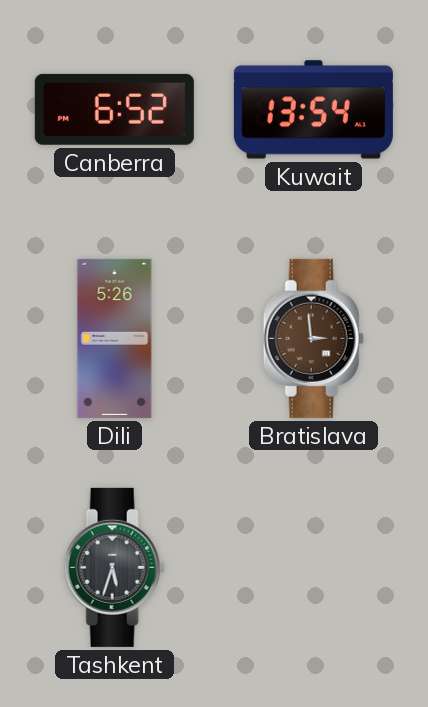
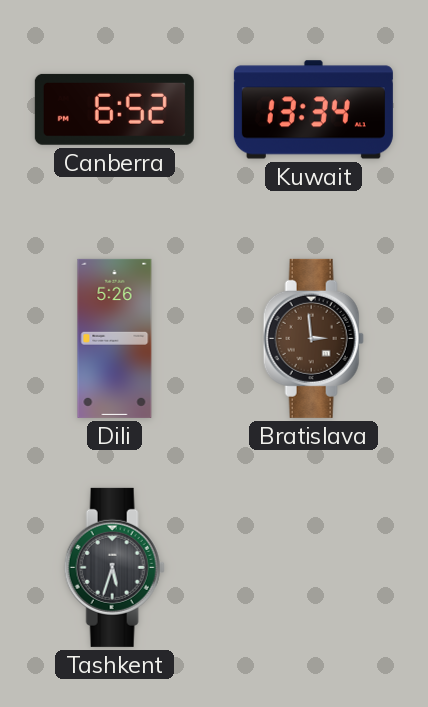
Kuwait: 13:54 -> 13:34
